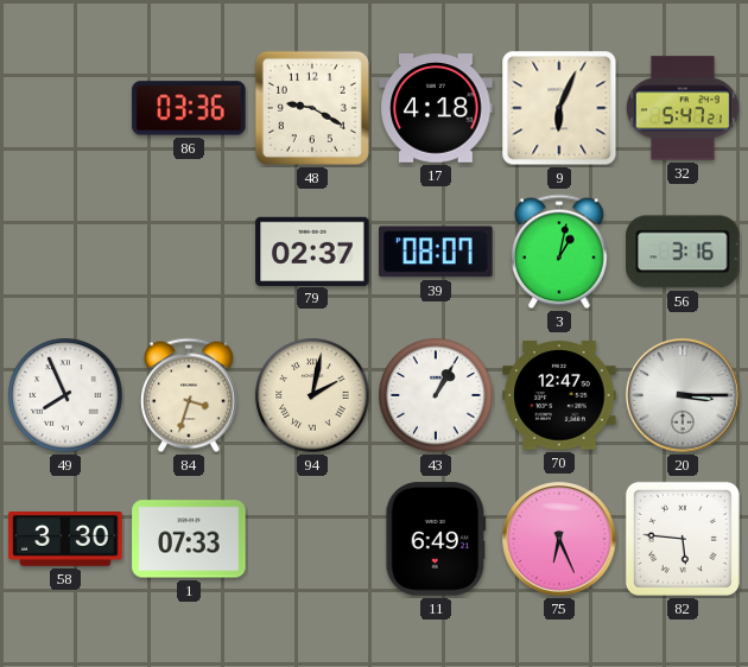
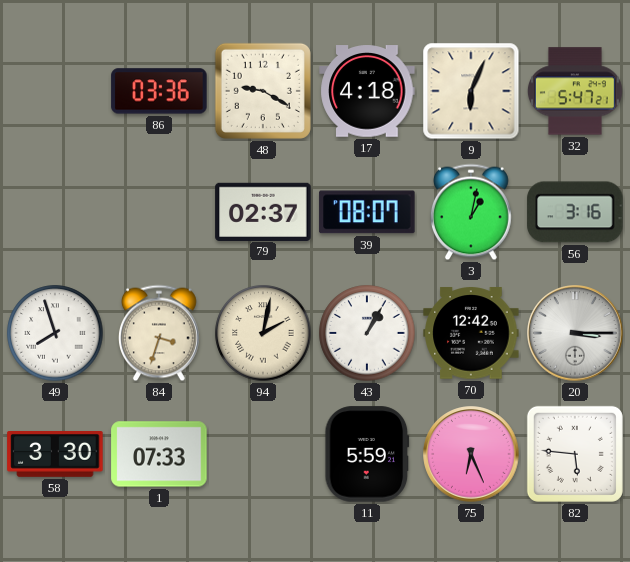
49: 7:56 -> 7:57
70: 12:47 -> 12:42
11: 6:49 -> 5:59
